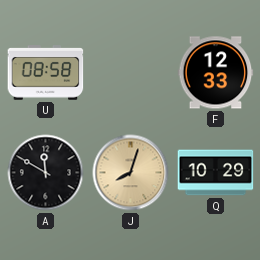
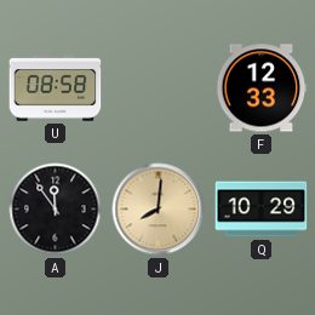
A: 11:50 -> 11:54
J: 8:03 -> 8:01
